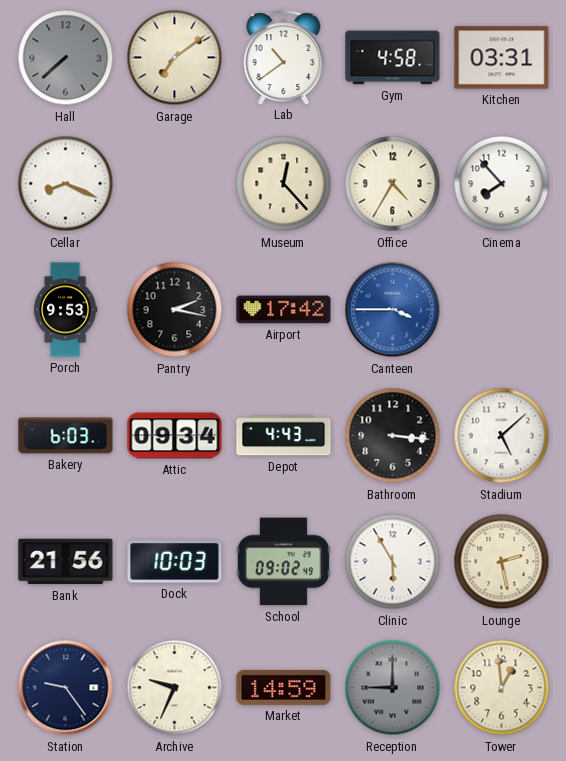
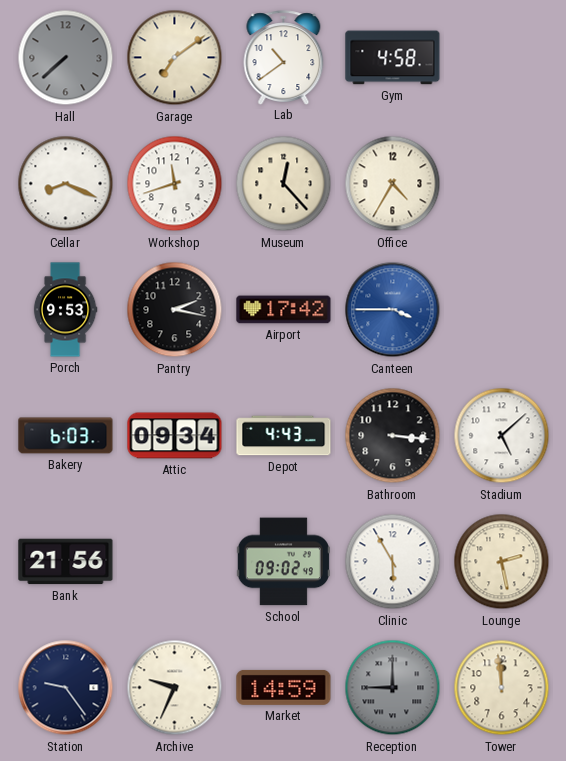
Kitchen: 03:31 -> none
Workshop: none -> 11:42
Cinema: 7:53 -> none
Dock: 10:03 -> none
Tower: 12:59 -> 11:59
